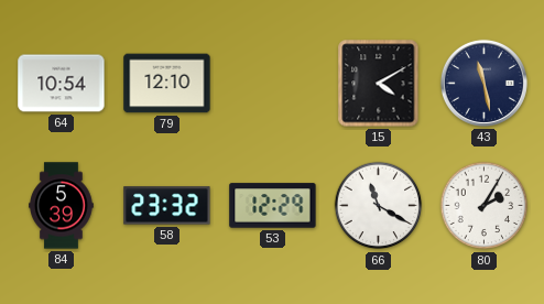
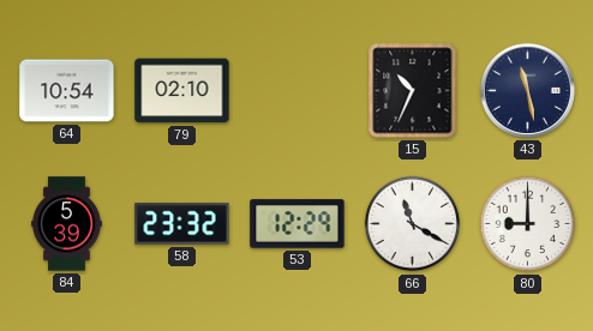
79: 12:10 -> 02:10
15: 4:10 -> 10:34
80: 2:05 -> 9:00
